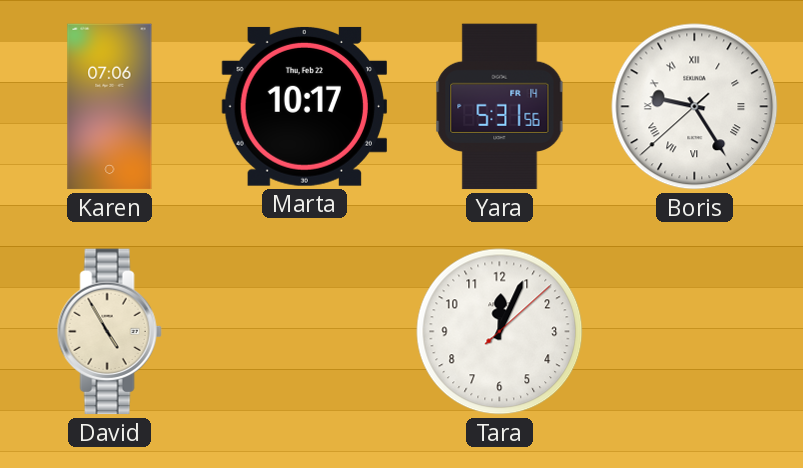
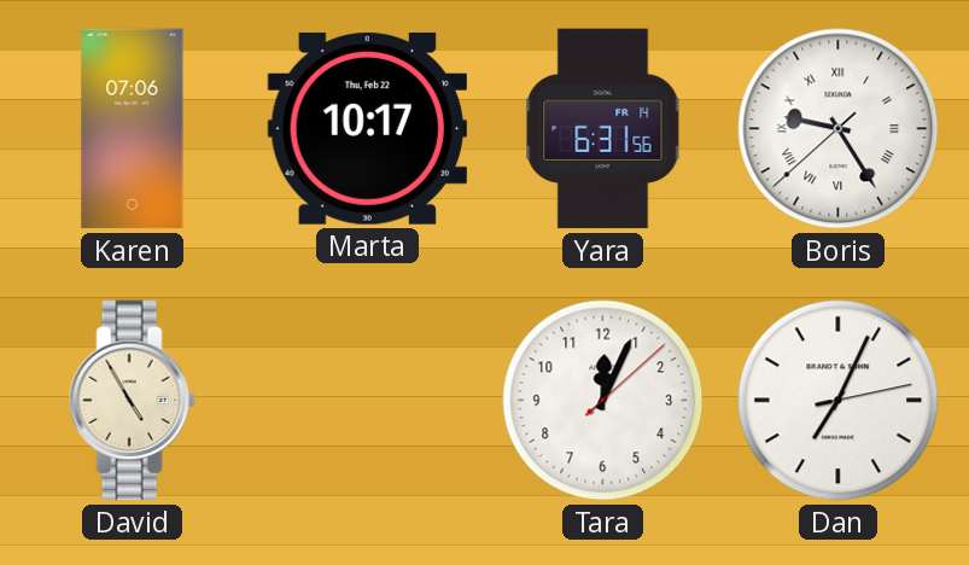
Yara: 5:31 -> 6:31
Dan: none -> 7:04
